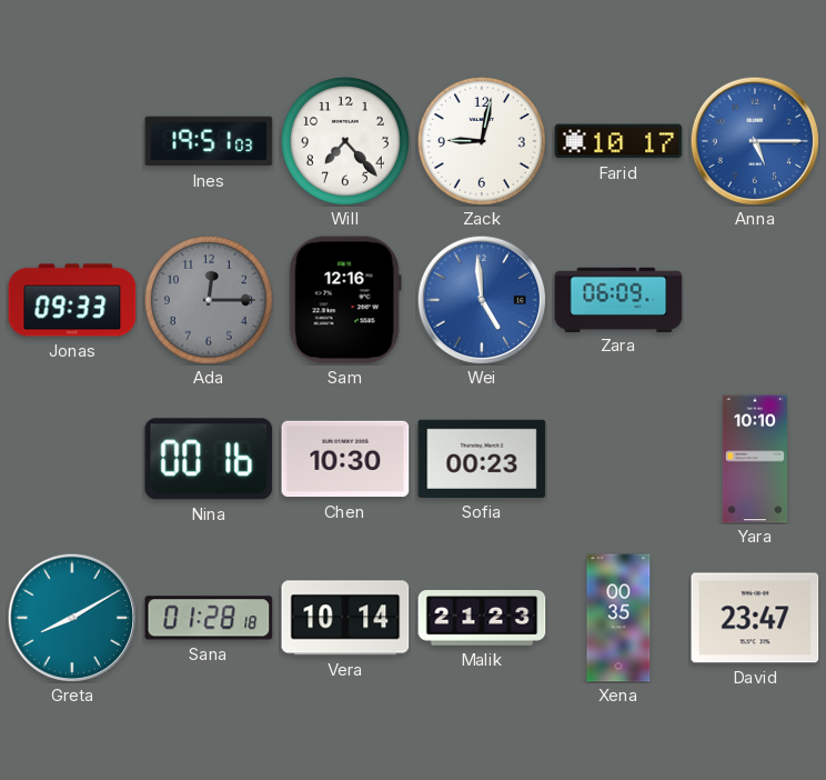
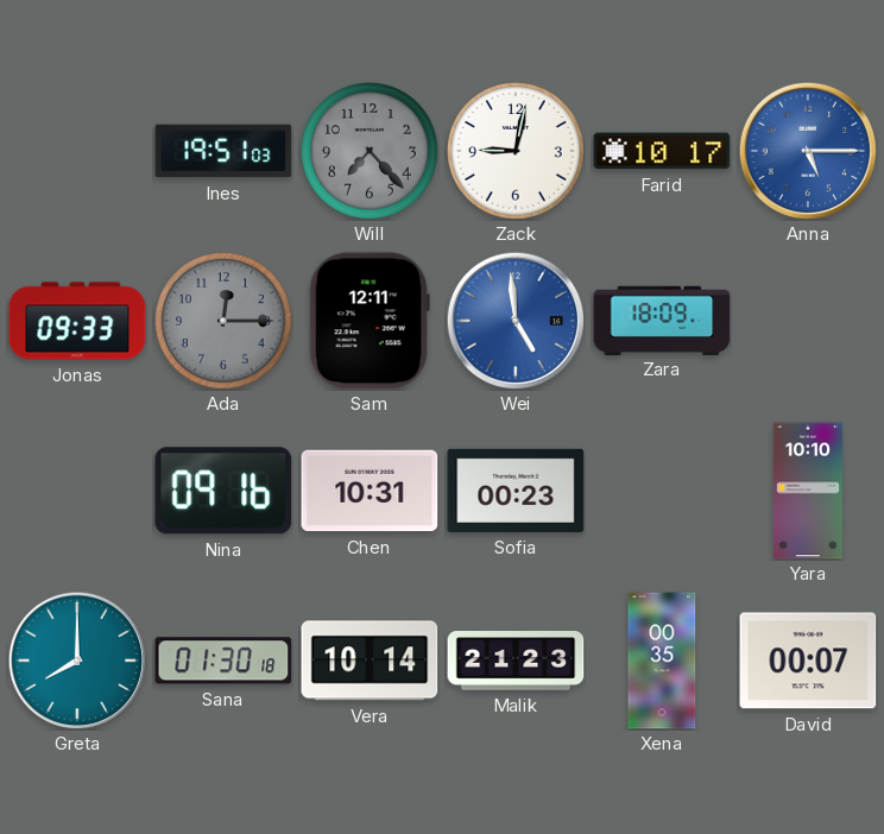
Will dial: white -> grey
Sam: 12:16 -> 12:11
Zara: 06:09 -> 18:09
Nina: 00:16 -> 09:16
Chen: 10:30 -> 10:31
Greta: 8:10 -> 8:00
Sana: 01:28 -> 01:30
David: 23:47 -> 00:07
